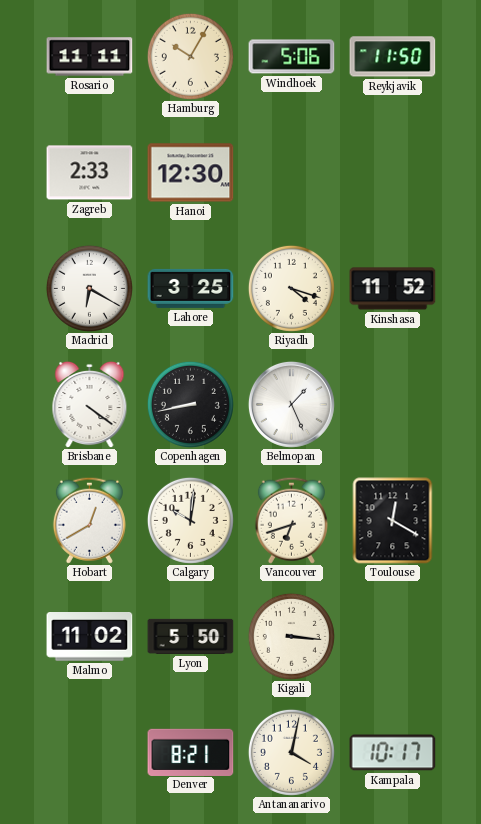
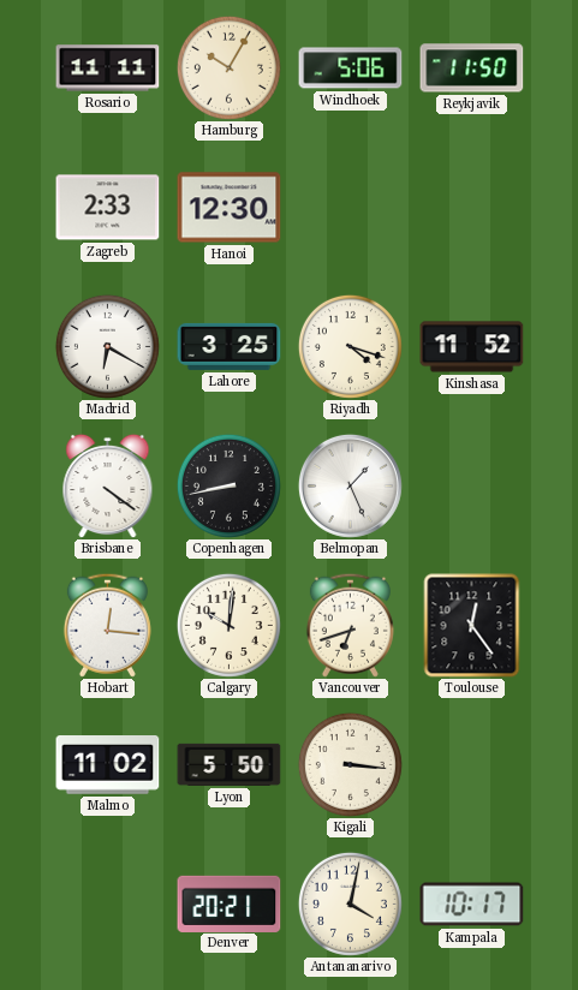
Hobart: 12:40 -> 12:16
Toulouse: 12:20 -> 12:24
Denver: 8:21 -> 20:21
